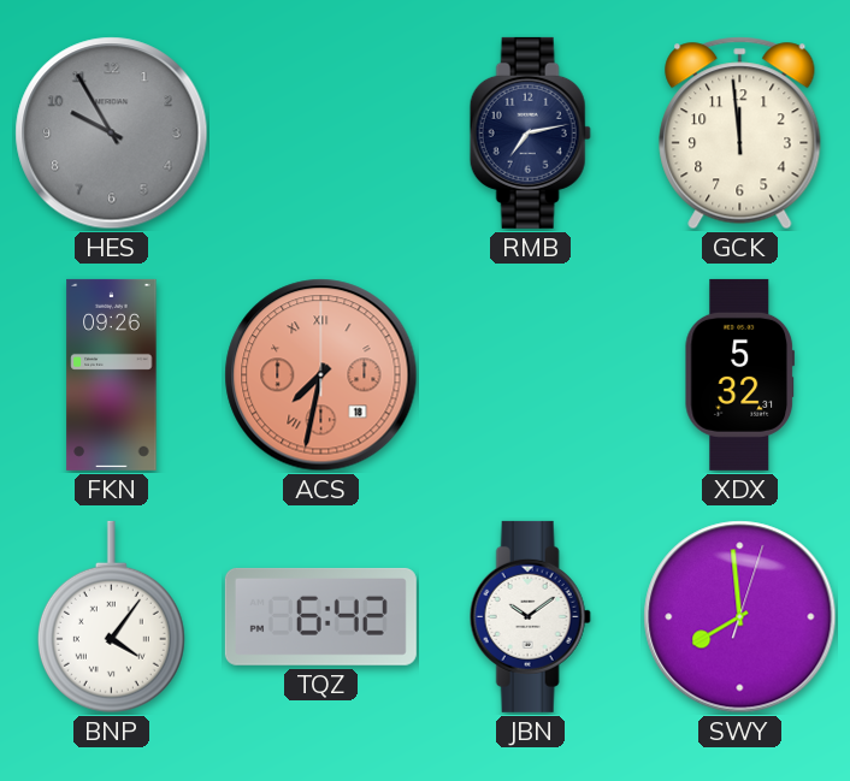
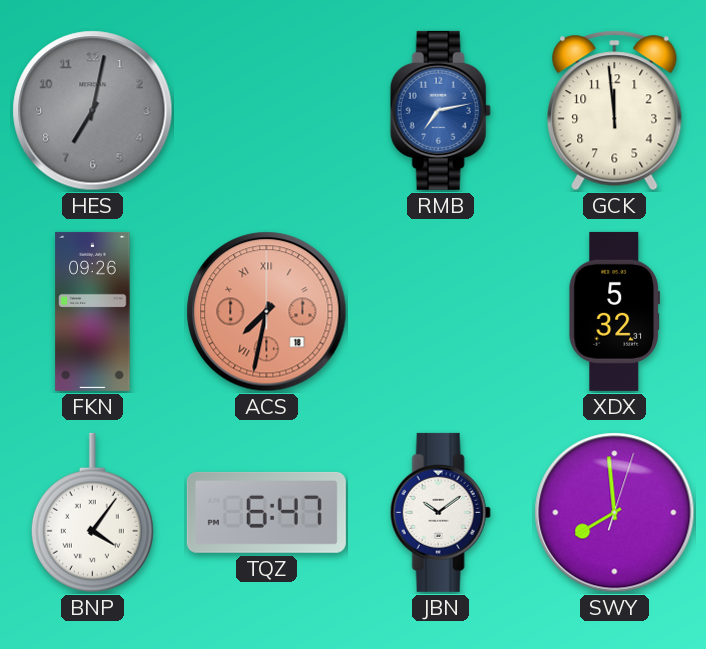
HES: 9:55 -> 7:02
RMB dial: navy -> blue
TQZ: 6:42 -> 6:47
